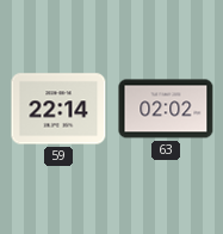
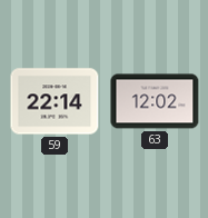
63: 02:02 -> 12:02
